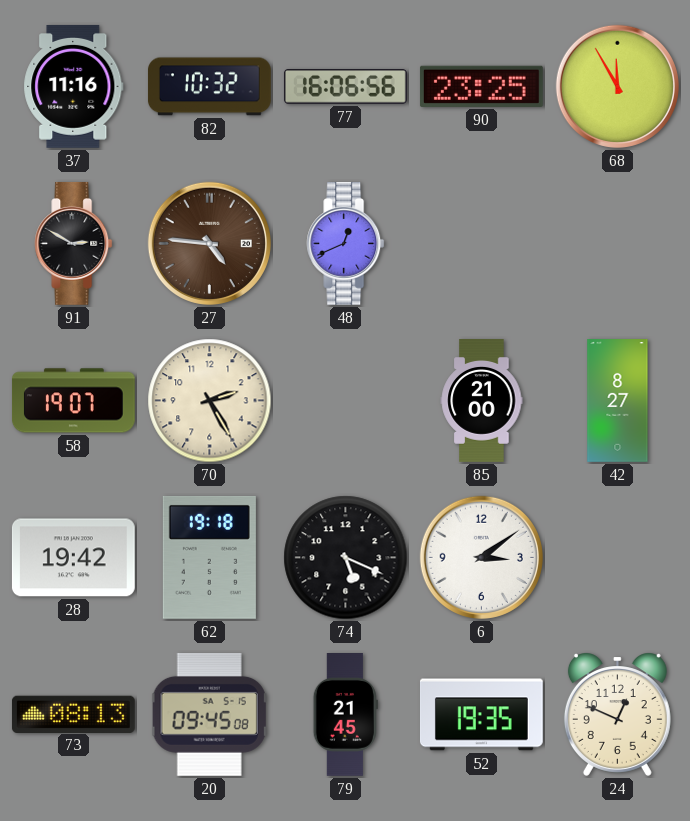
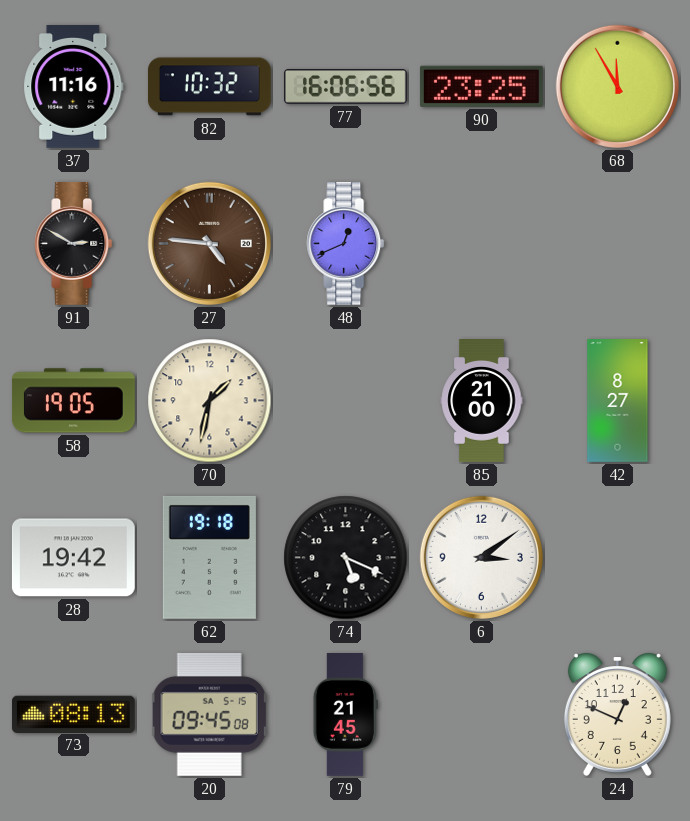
58: 19:07 -> 19:05
70: 2:25 -> 1:32
52: 19:35 -> none
